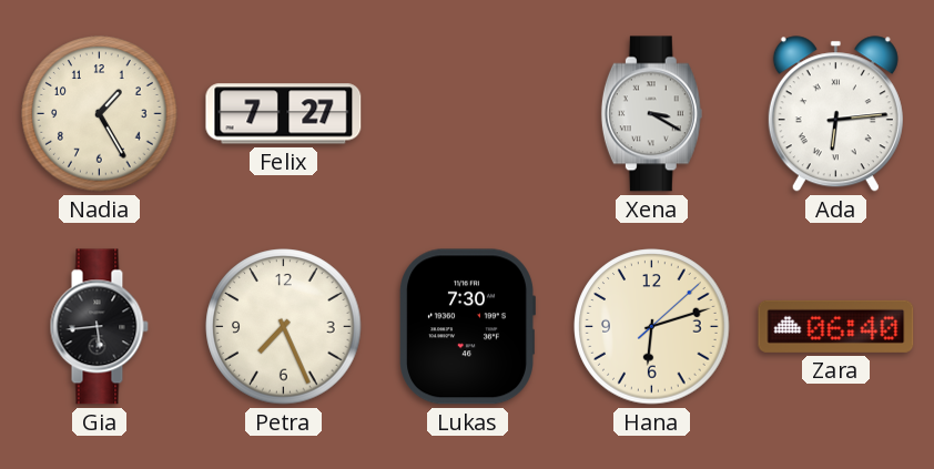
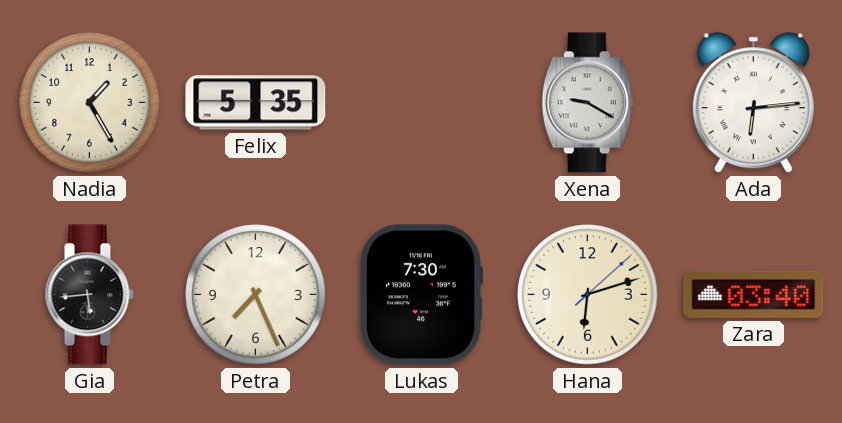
Felix: 7:27 -> 5:35
Xena: 3:20 -> 9:20
Zara: 06:40 -> 03:40
